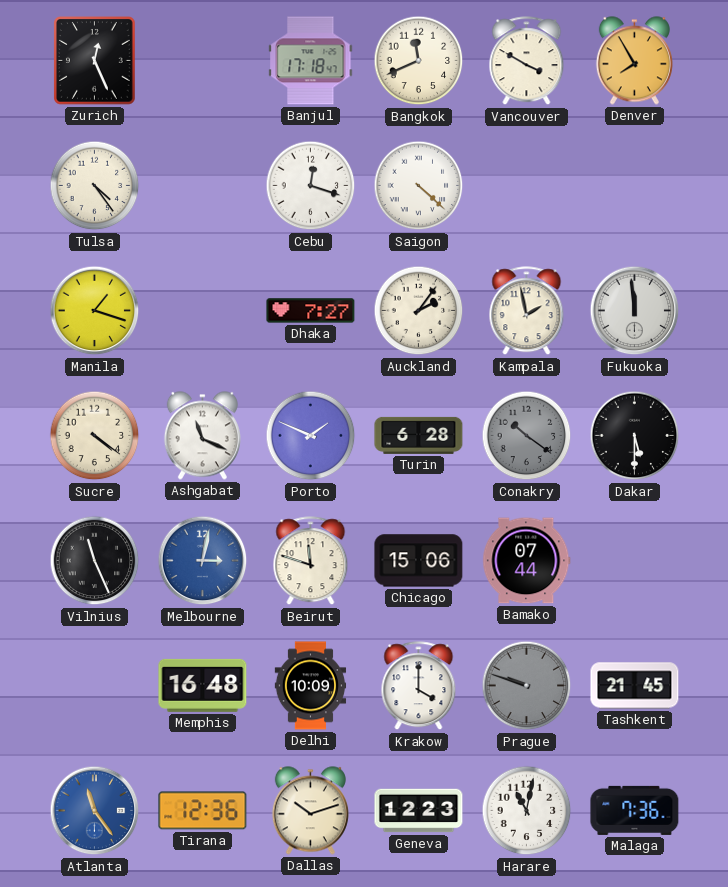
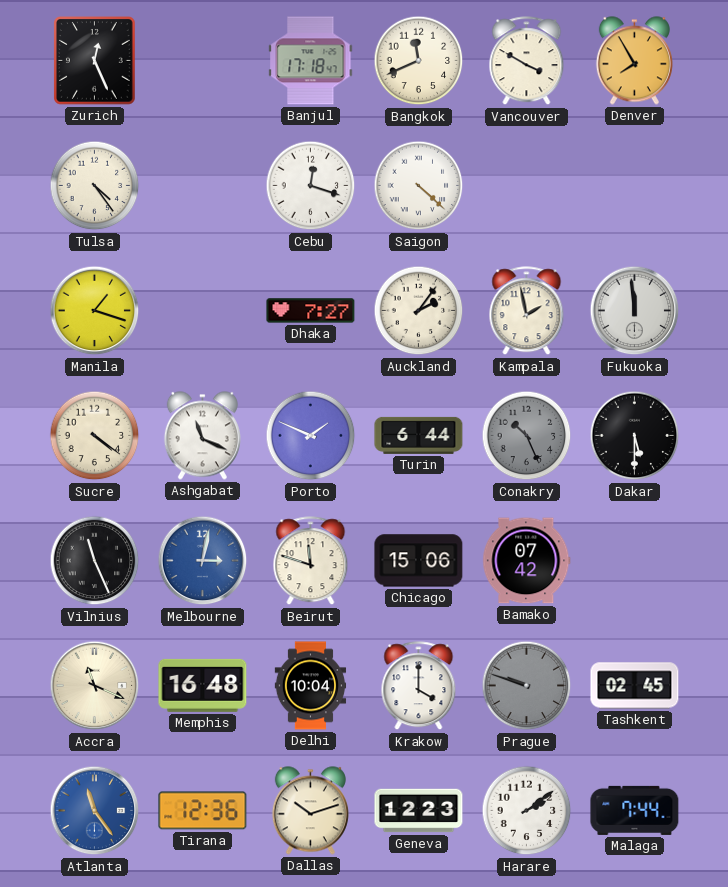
Turin: 6:28 -> 6:44
Conakry: 10:21 -> 10:26
Bamako: 07:44 -> 07:42
Accra: none -> 11:19
Delhi: 10:09 -> 10:04
Tashkent: 21:45 -> 02:45
Harare: 11:02 -> 2:09
Malaga: 7:36 -> 7:44
